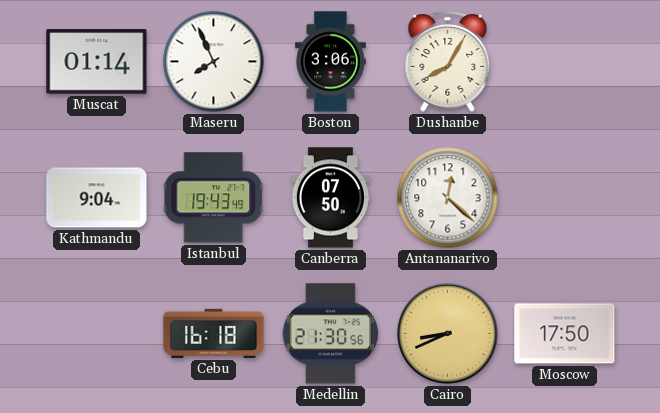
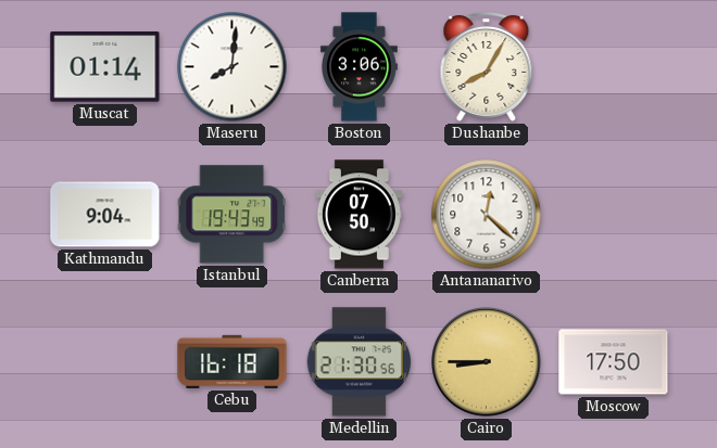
Maseru: 7:56 -> 8:01
Cairo: 8:41 -> 8:45
